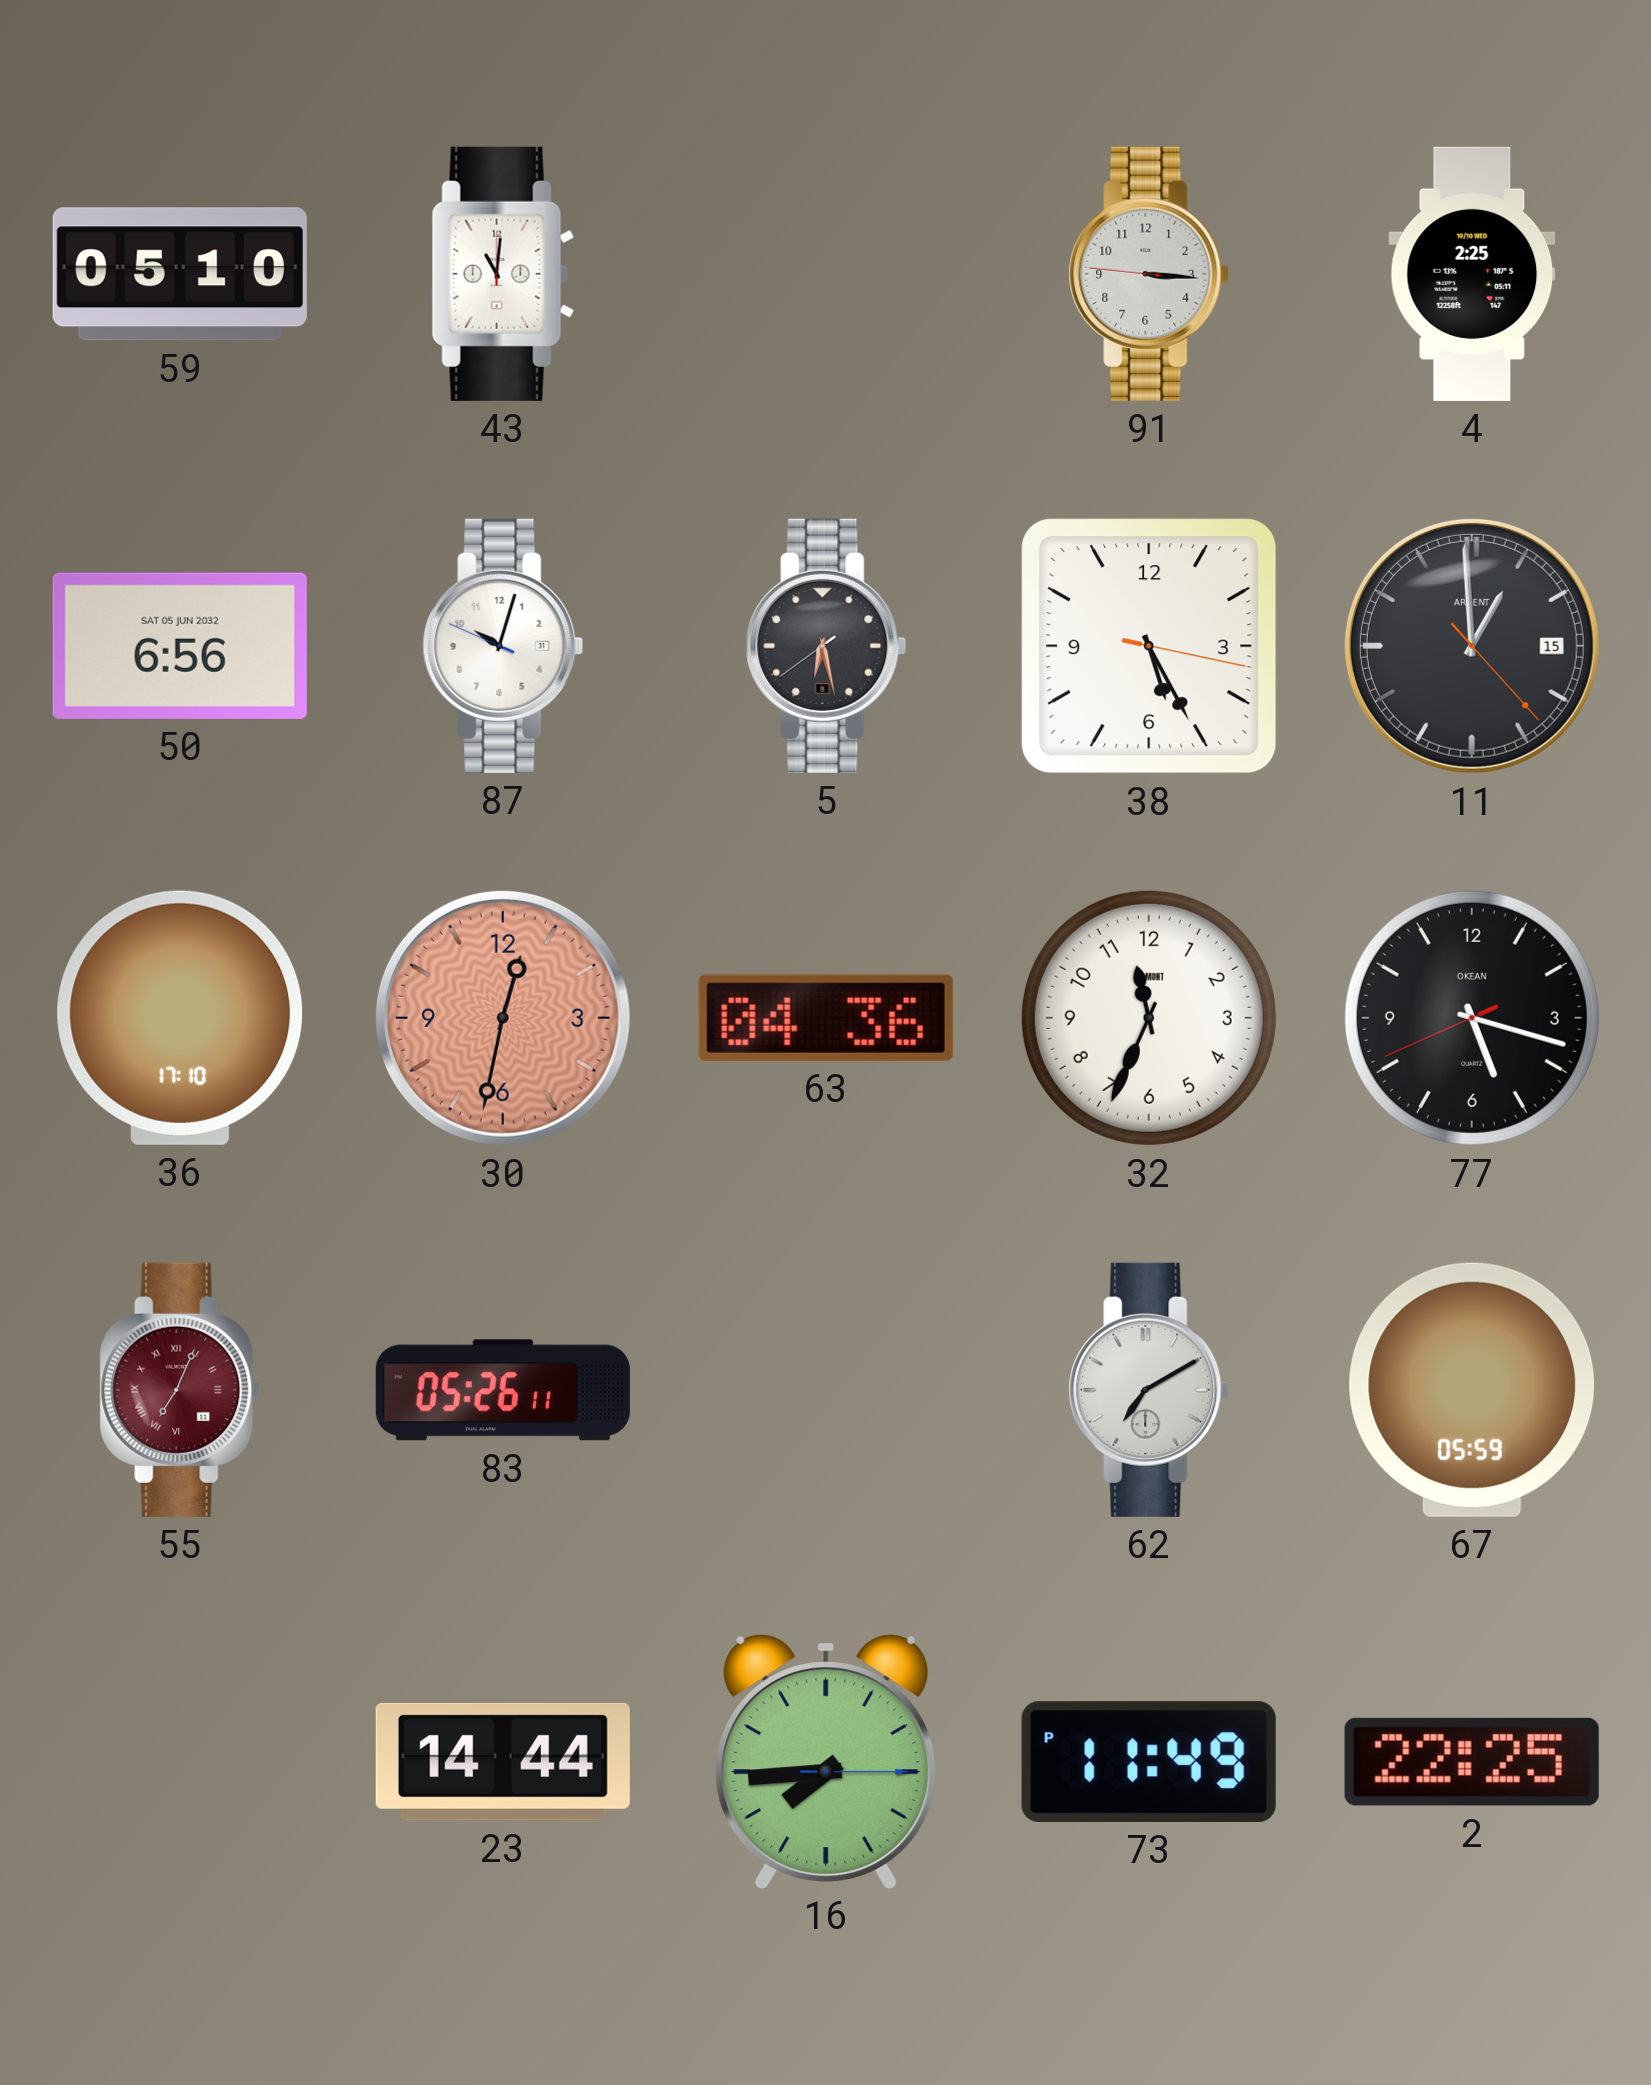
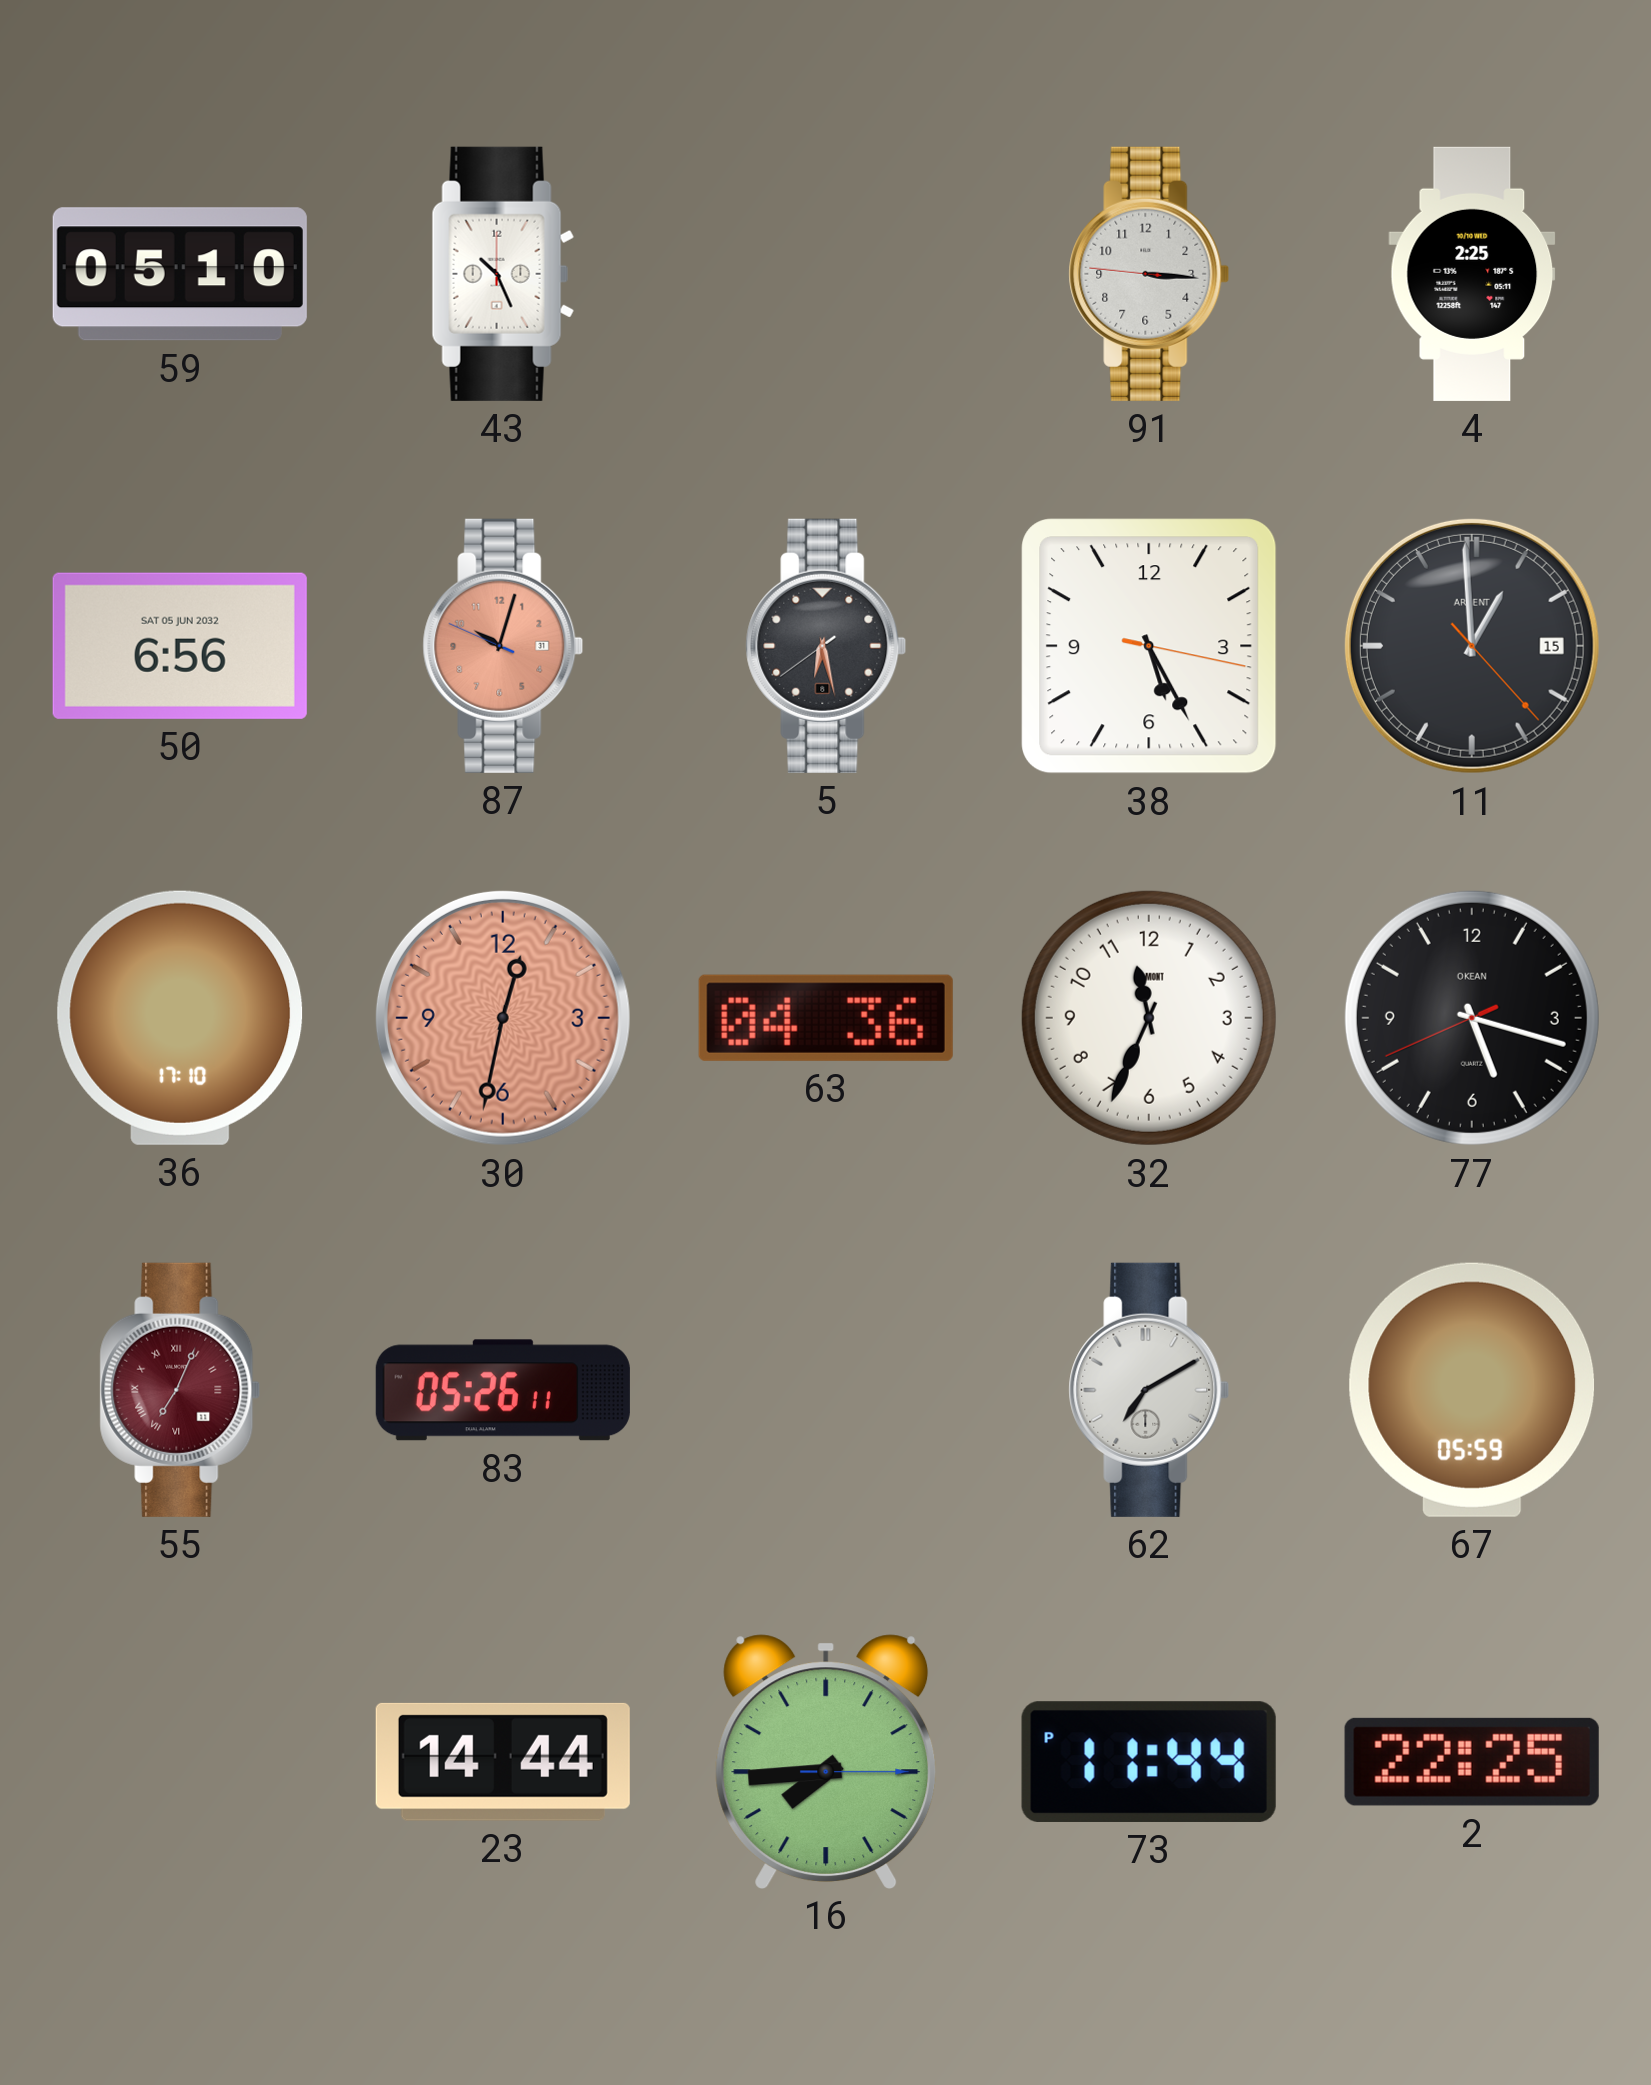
43: 11:01 -> 10:26
87 dial: white -> salmon
73: 11:49 -> 11:44
